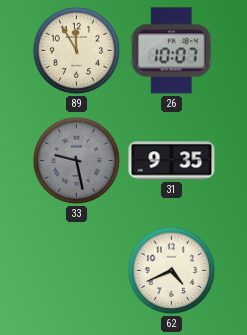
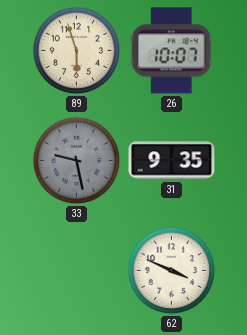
89: 11:55 -> 5:57
62: 4:41 -> 3:49
